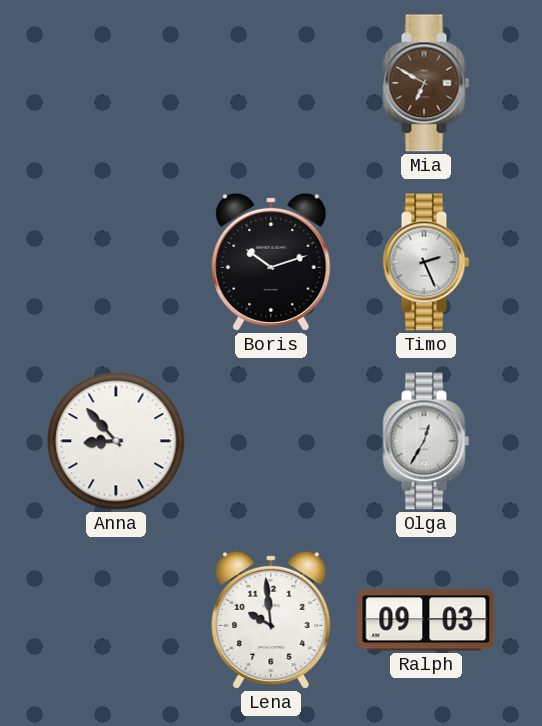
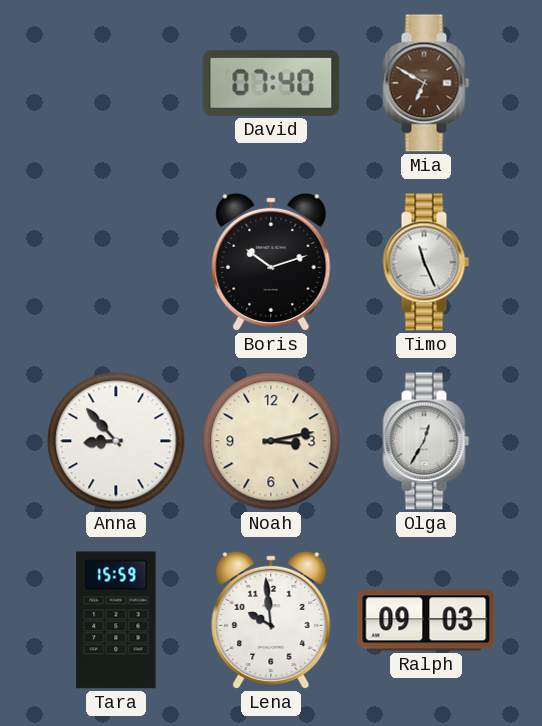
David: none -> 07:40
Timo: 2:26 -> 11:26
Noah: none -> 3:13
Tara: none -> 15:59
